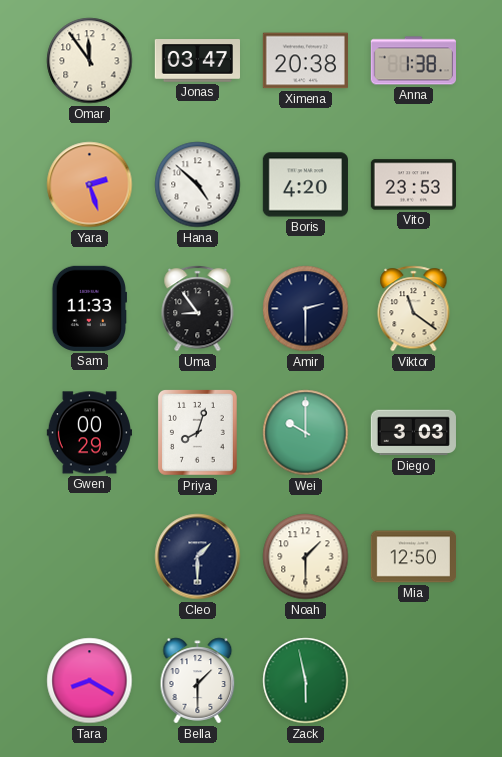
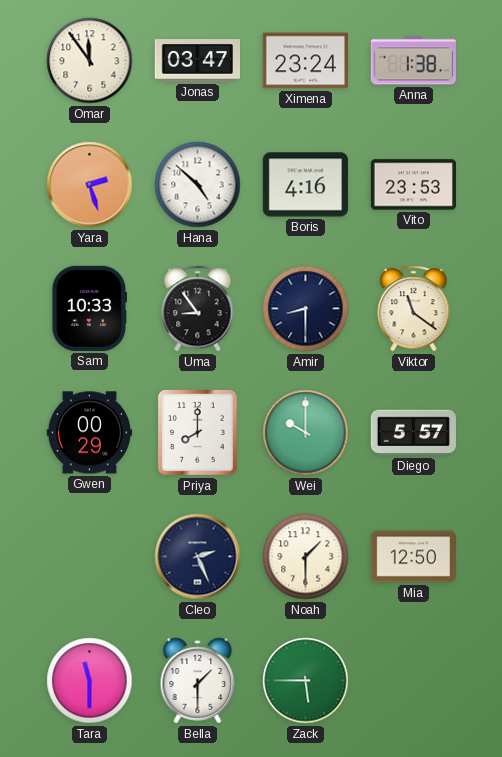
Ximena: 20:38 -> 23:24
Boris: 4:20 -> 4:16
Sam: 11:33 -> 10:33
Amir: 2:30 -> 8:30
Priya: 8:03 -> 8:00
Diego: 3:03 -> 5:57
Cleo: 1:30 -> 2:26
Tara: 8:20 -> 11:30
Zack: 5:58 -> 5:45
